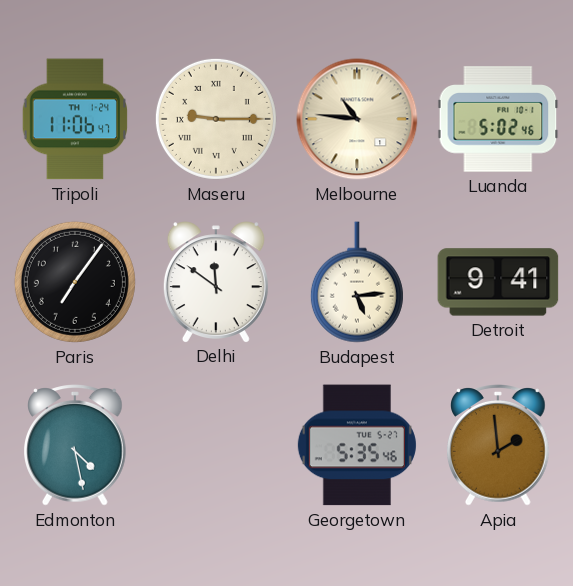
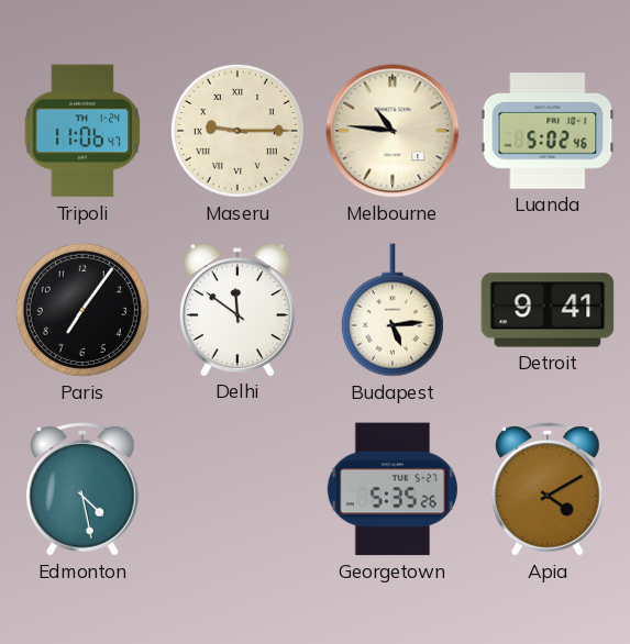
Georgetown: 5:35:46 -> 5:35:26
Apia: 1:59 -> 4:10
